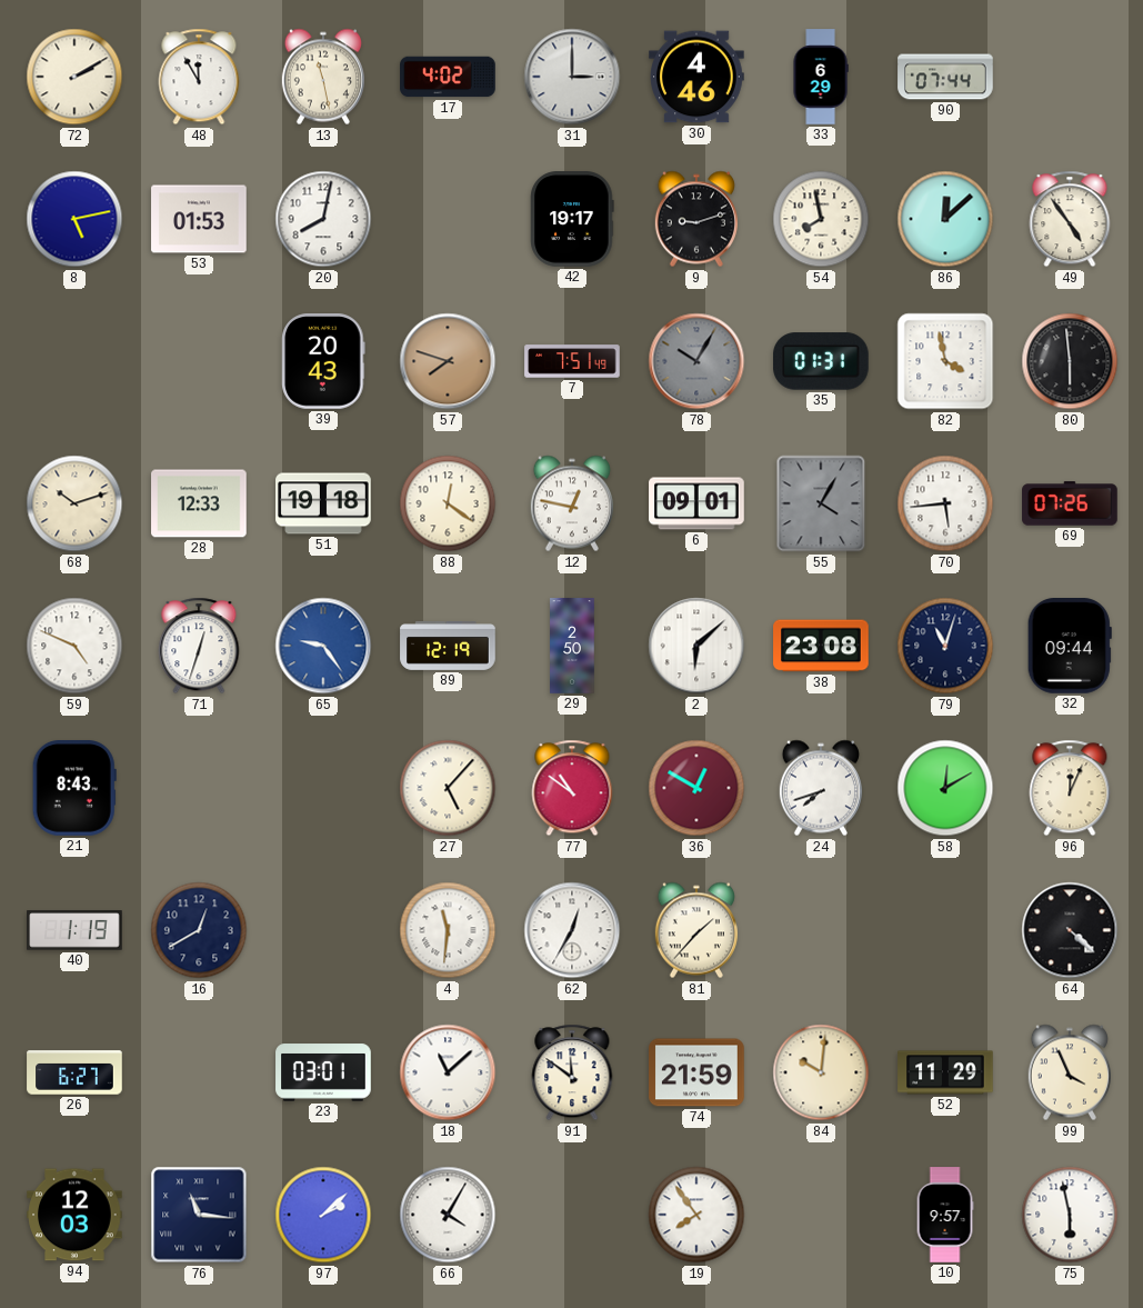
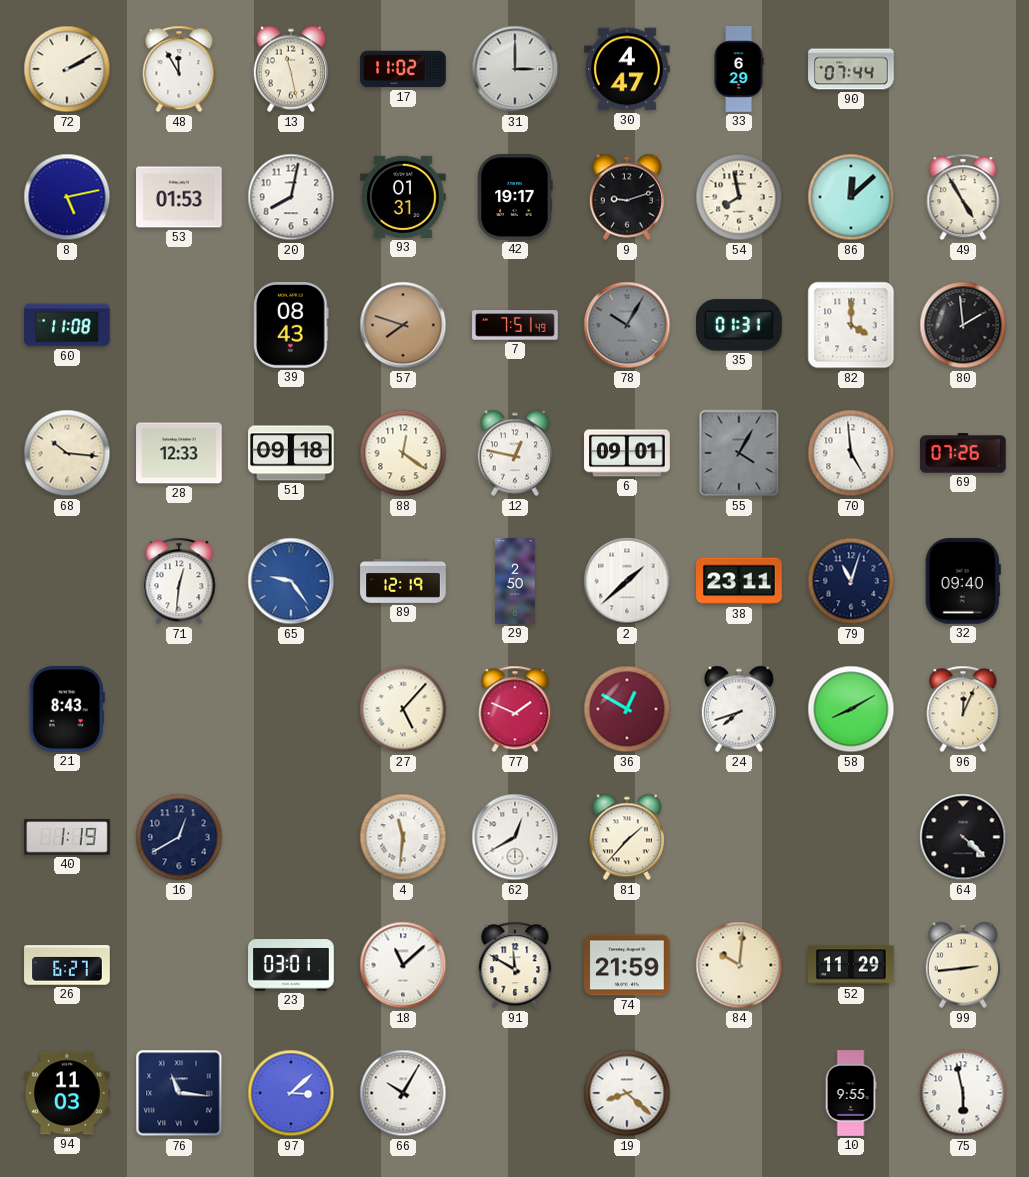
17: 4:02 -> 11:02
30: 4:46 -> 4:47
93: none -> 01:31
49: 4:54 -> 4:55
60: none -> 11:08
39: 20:43 -> 08:43
82: 3:58 -> 4:00
80: 5:59 -> 1:59
68: 10:12 -> 10:16
51: 19:18 -> 09:18
70: 5:44 -> 4:59
59: 4:49 -> none
71: 12:33 -> 12:31
2: 6:08 -> 1:38
38: 23:08 -> 23:11
32: 09:44 -> 09:40
77: 10:51 -> 1:49
58: 12:10 -> 8:10
62: 12:35 -> 12:40
91: 11:51 -> 11:50
99: 3:56 -> 2:44
94: 12:03 -> 11:03
97: 2:08 -> 3:08
66: 4:05 -> 10:05
19: 7:54 -> 8:22
10: 9:57 -> 9:55
